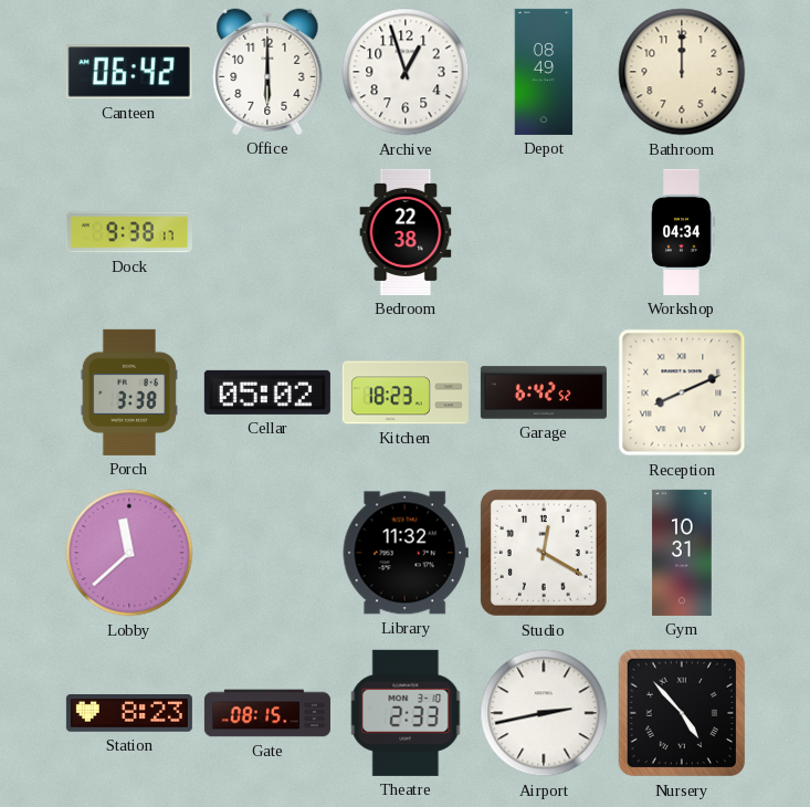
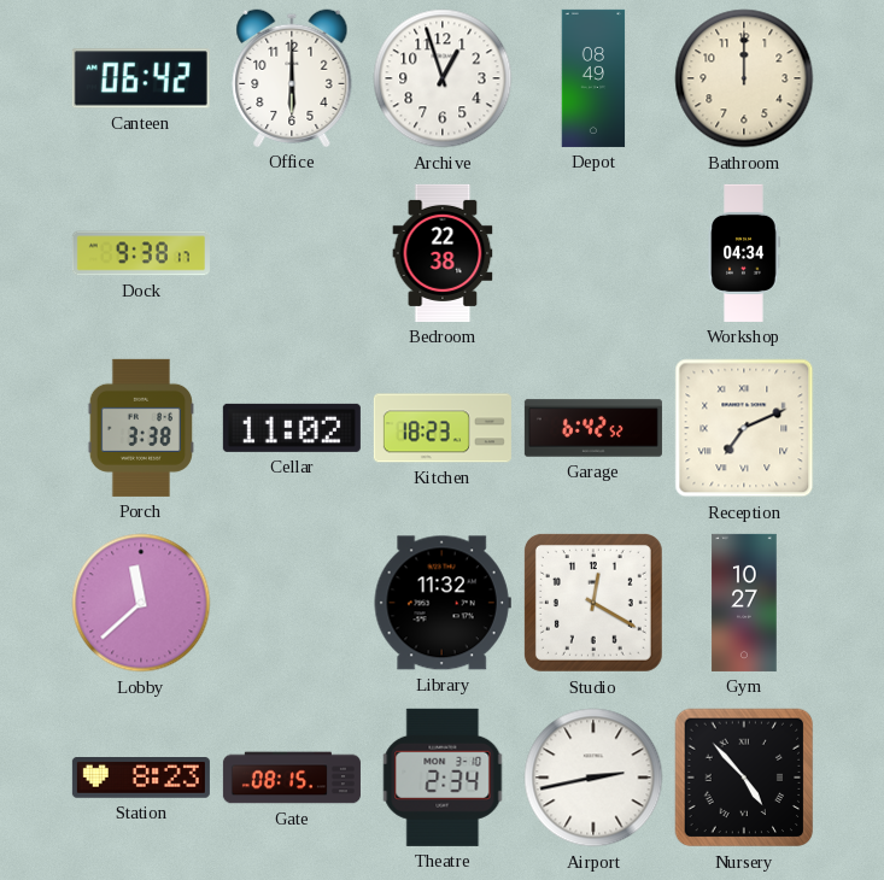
Cellar: 05:02 -> 11:02
Reception: 8:11 -> 7:11
Gym: 10:31 -> 10:27
Theatre: 2:33 -> 2:34
